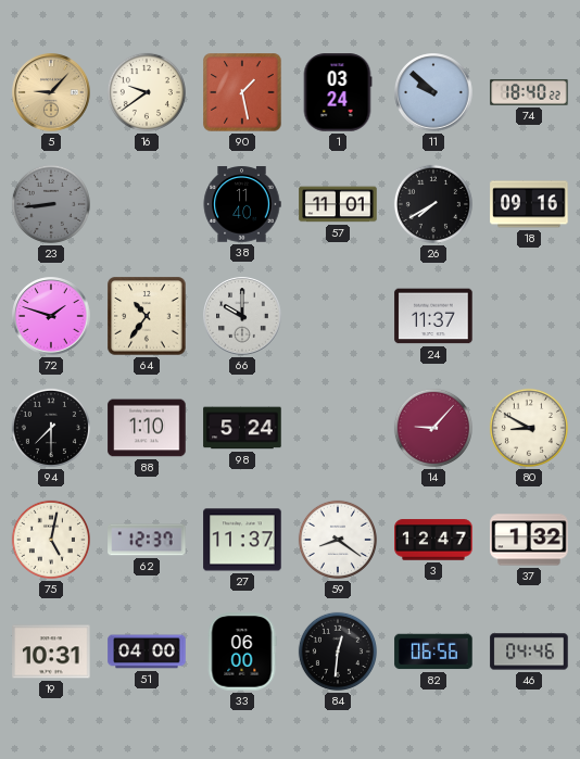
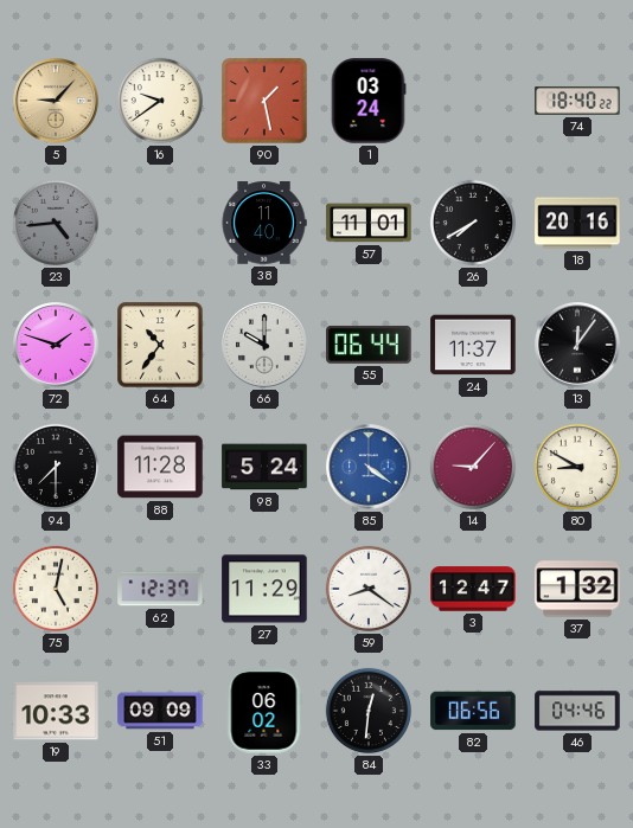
11: 9:52 -> none
23: 8:44 -> 4:44
18: 09:16 -> 20:16
55: none -> 06:44
13: none -> 12:06
88: 1:10 -> 11:28
85: none -> 4:21
27: 11:37 -> 11:29
19: 10:31 -> 10:33
51: 04:00 -> 09:09
33: 06:00 -> 06:02
